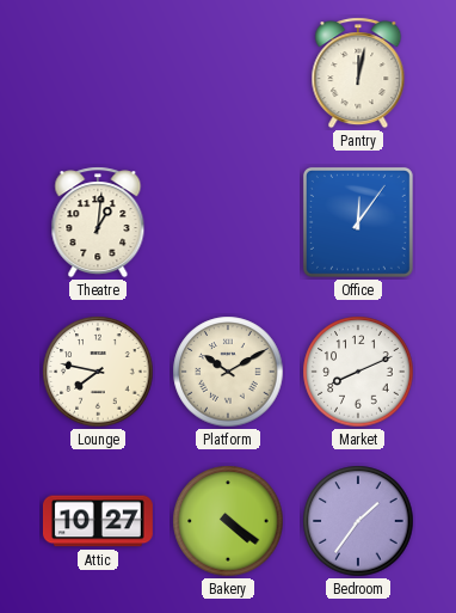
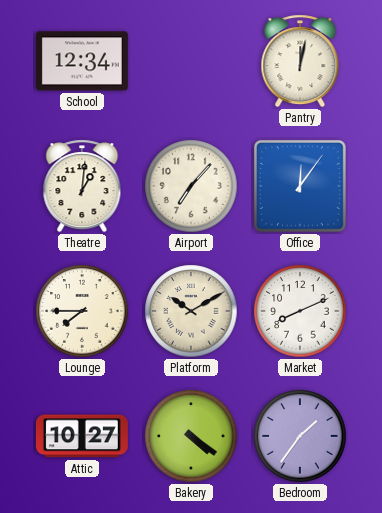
School: none -> 12:34
Airport: none -> 7:07
Lounge: 7:47 -> 7:45
